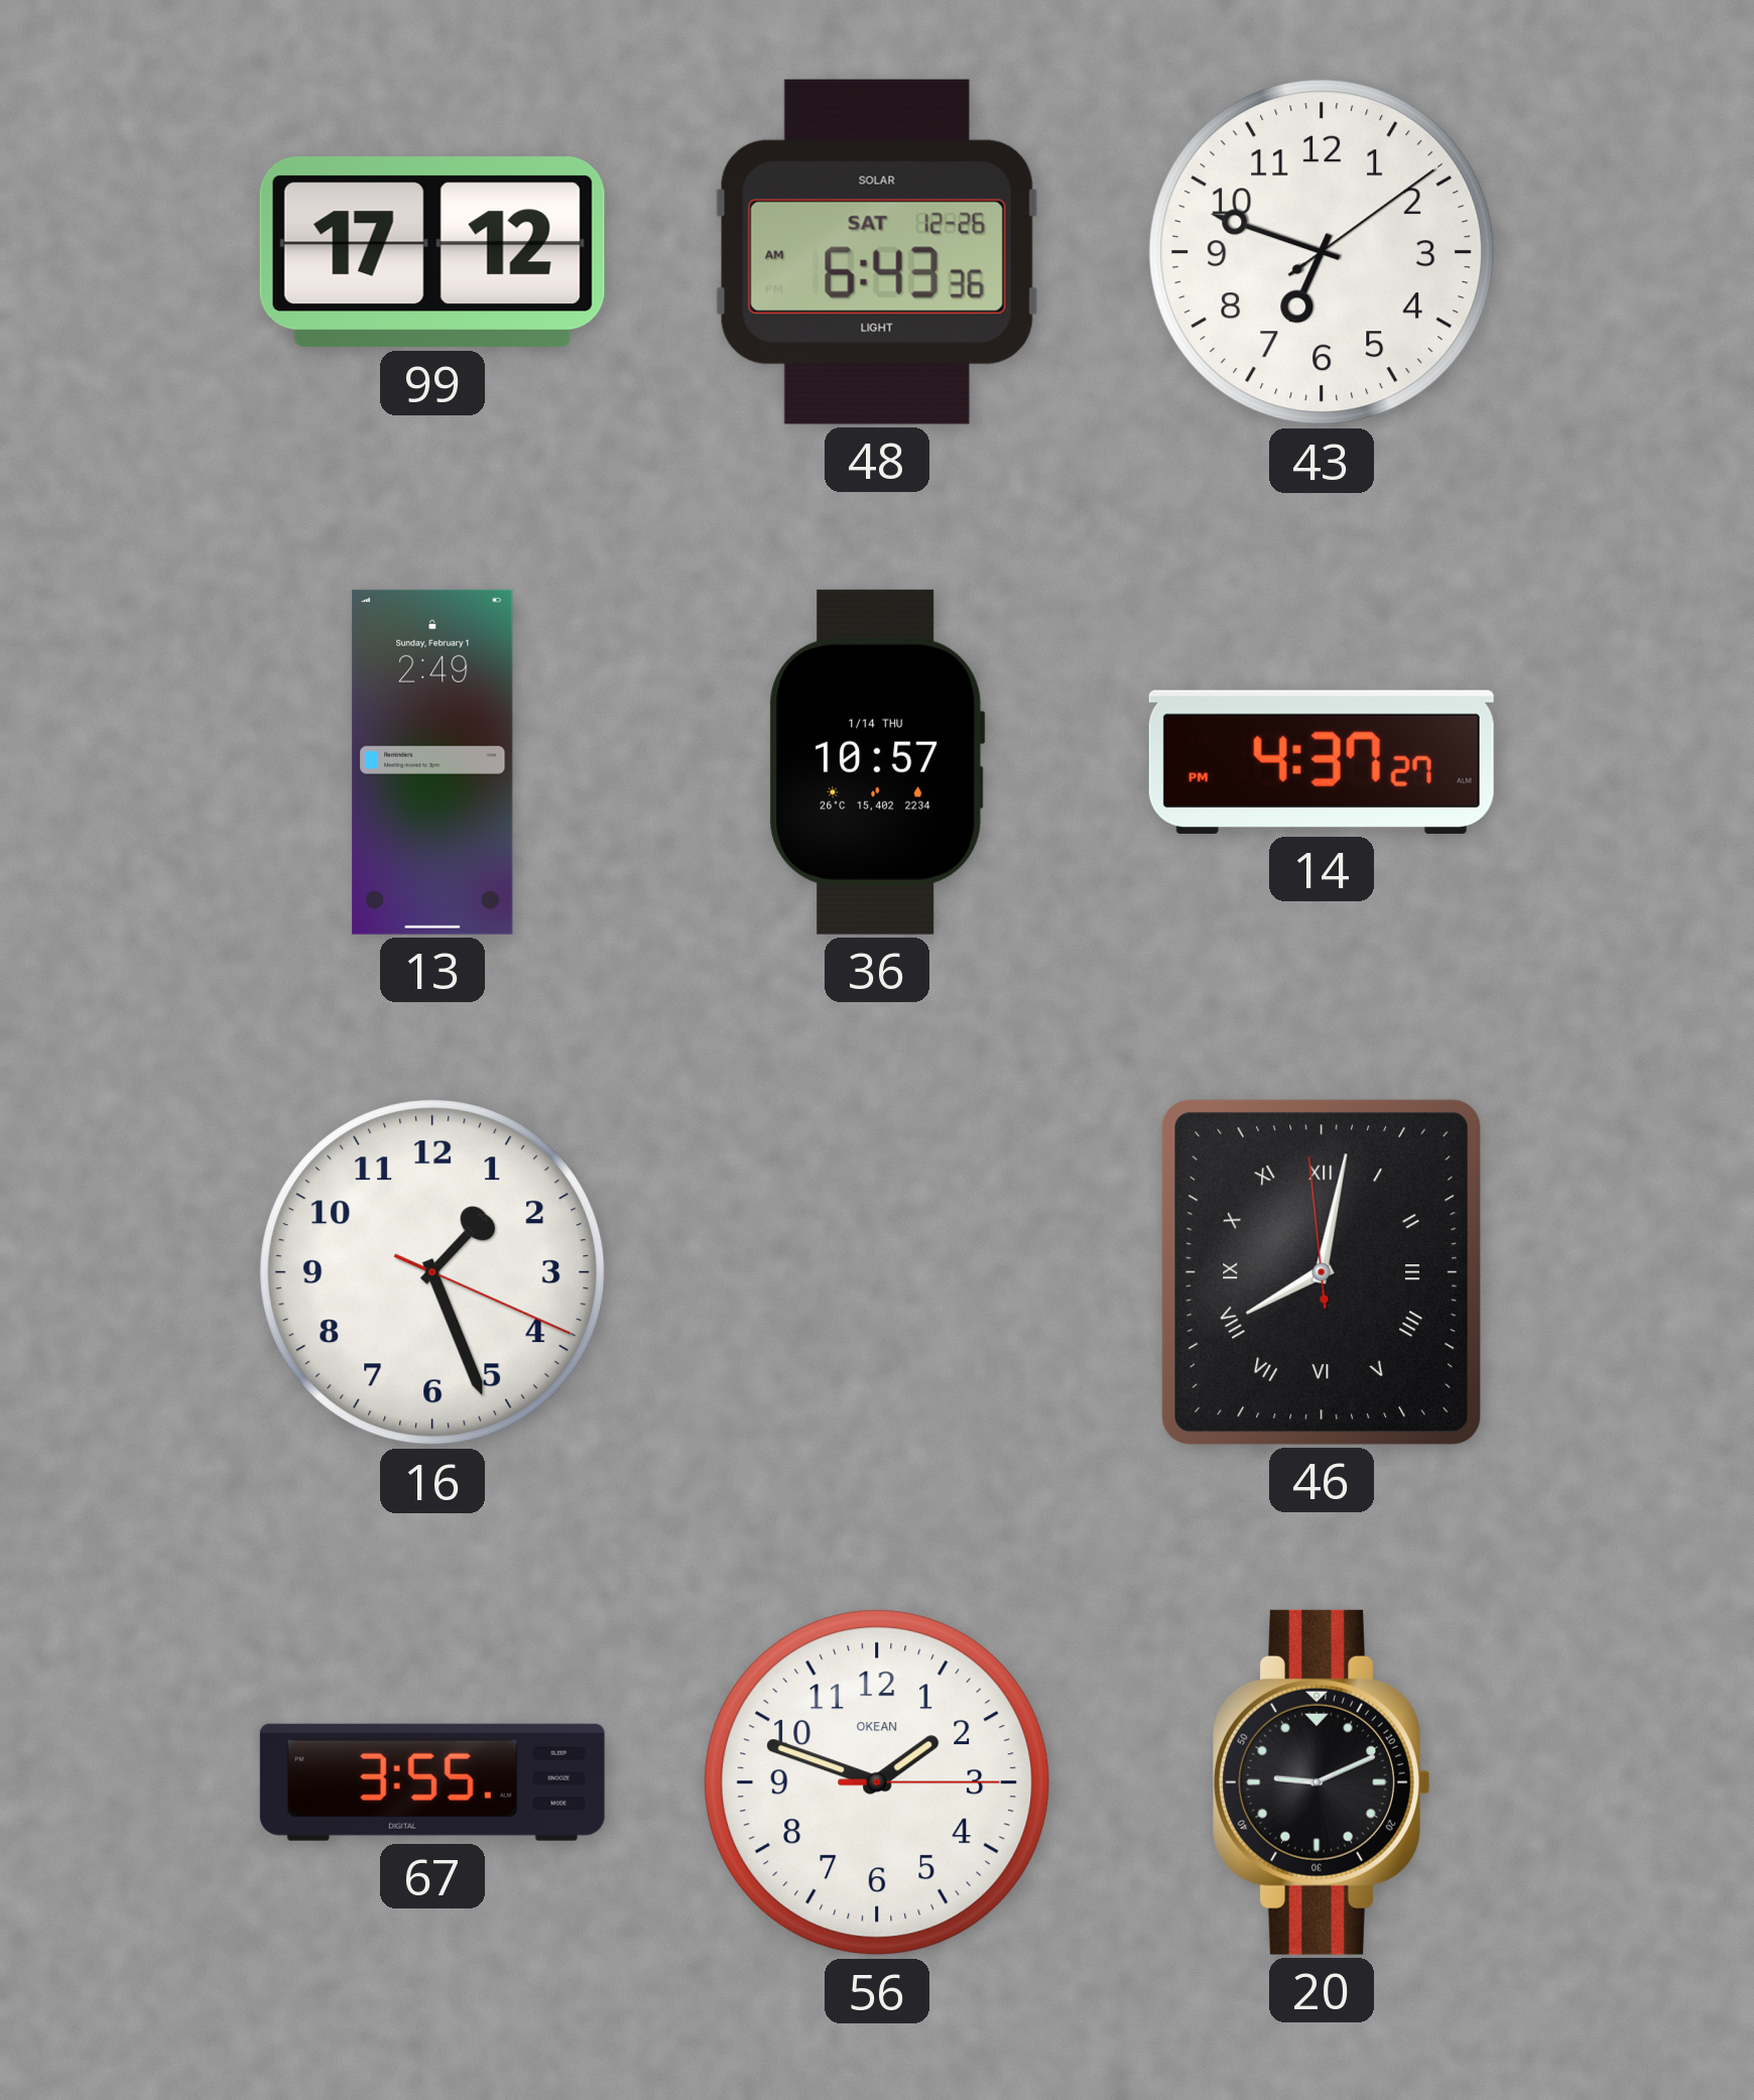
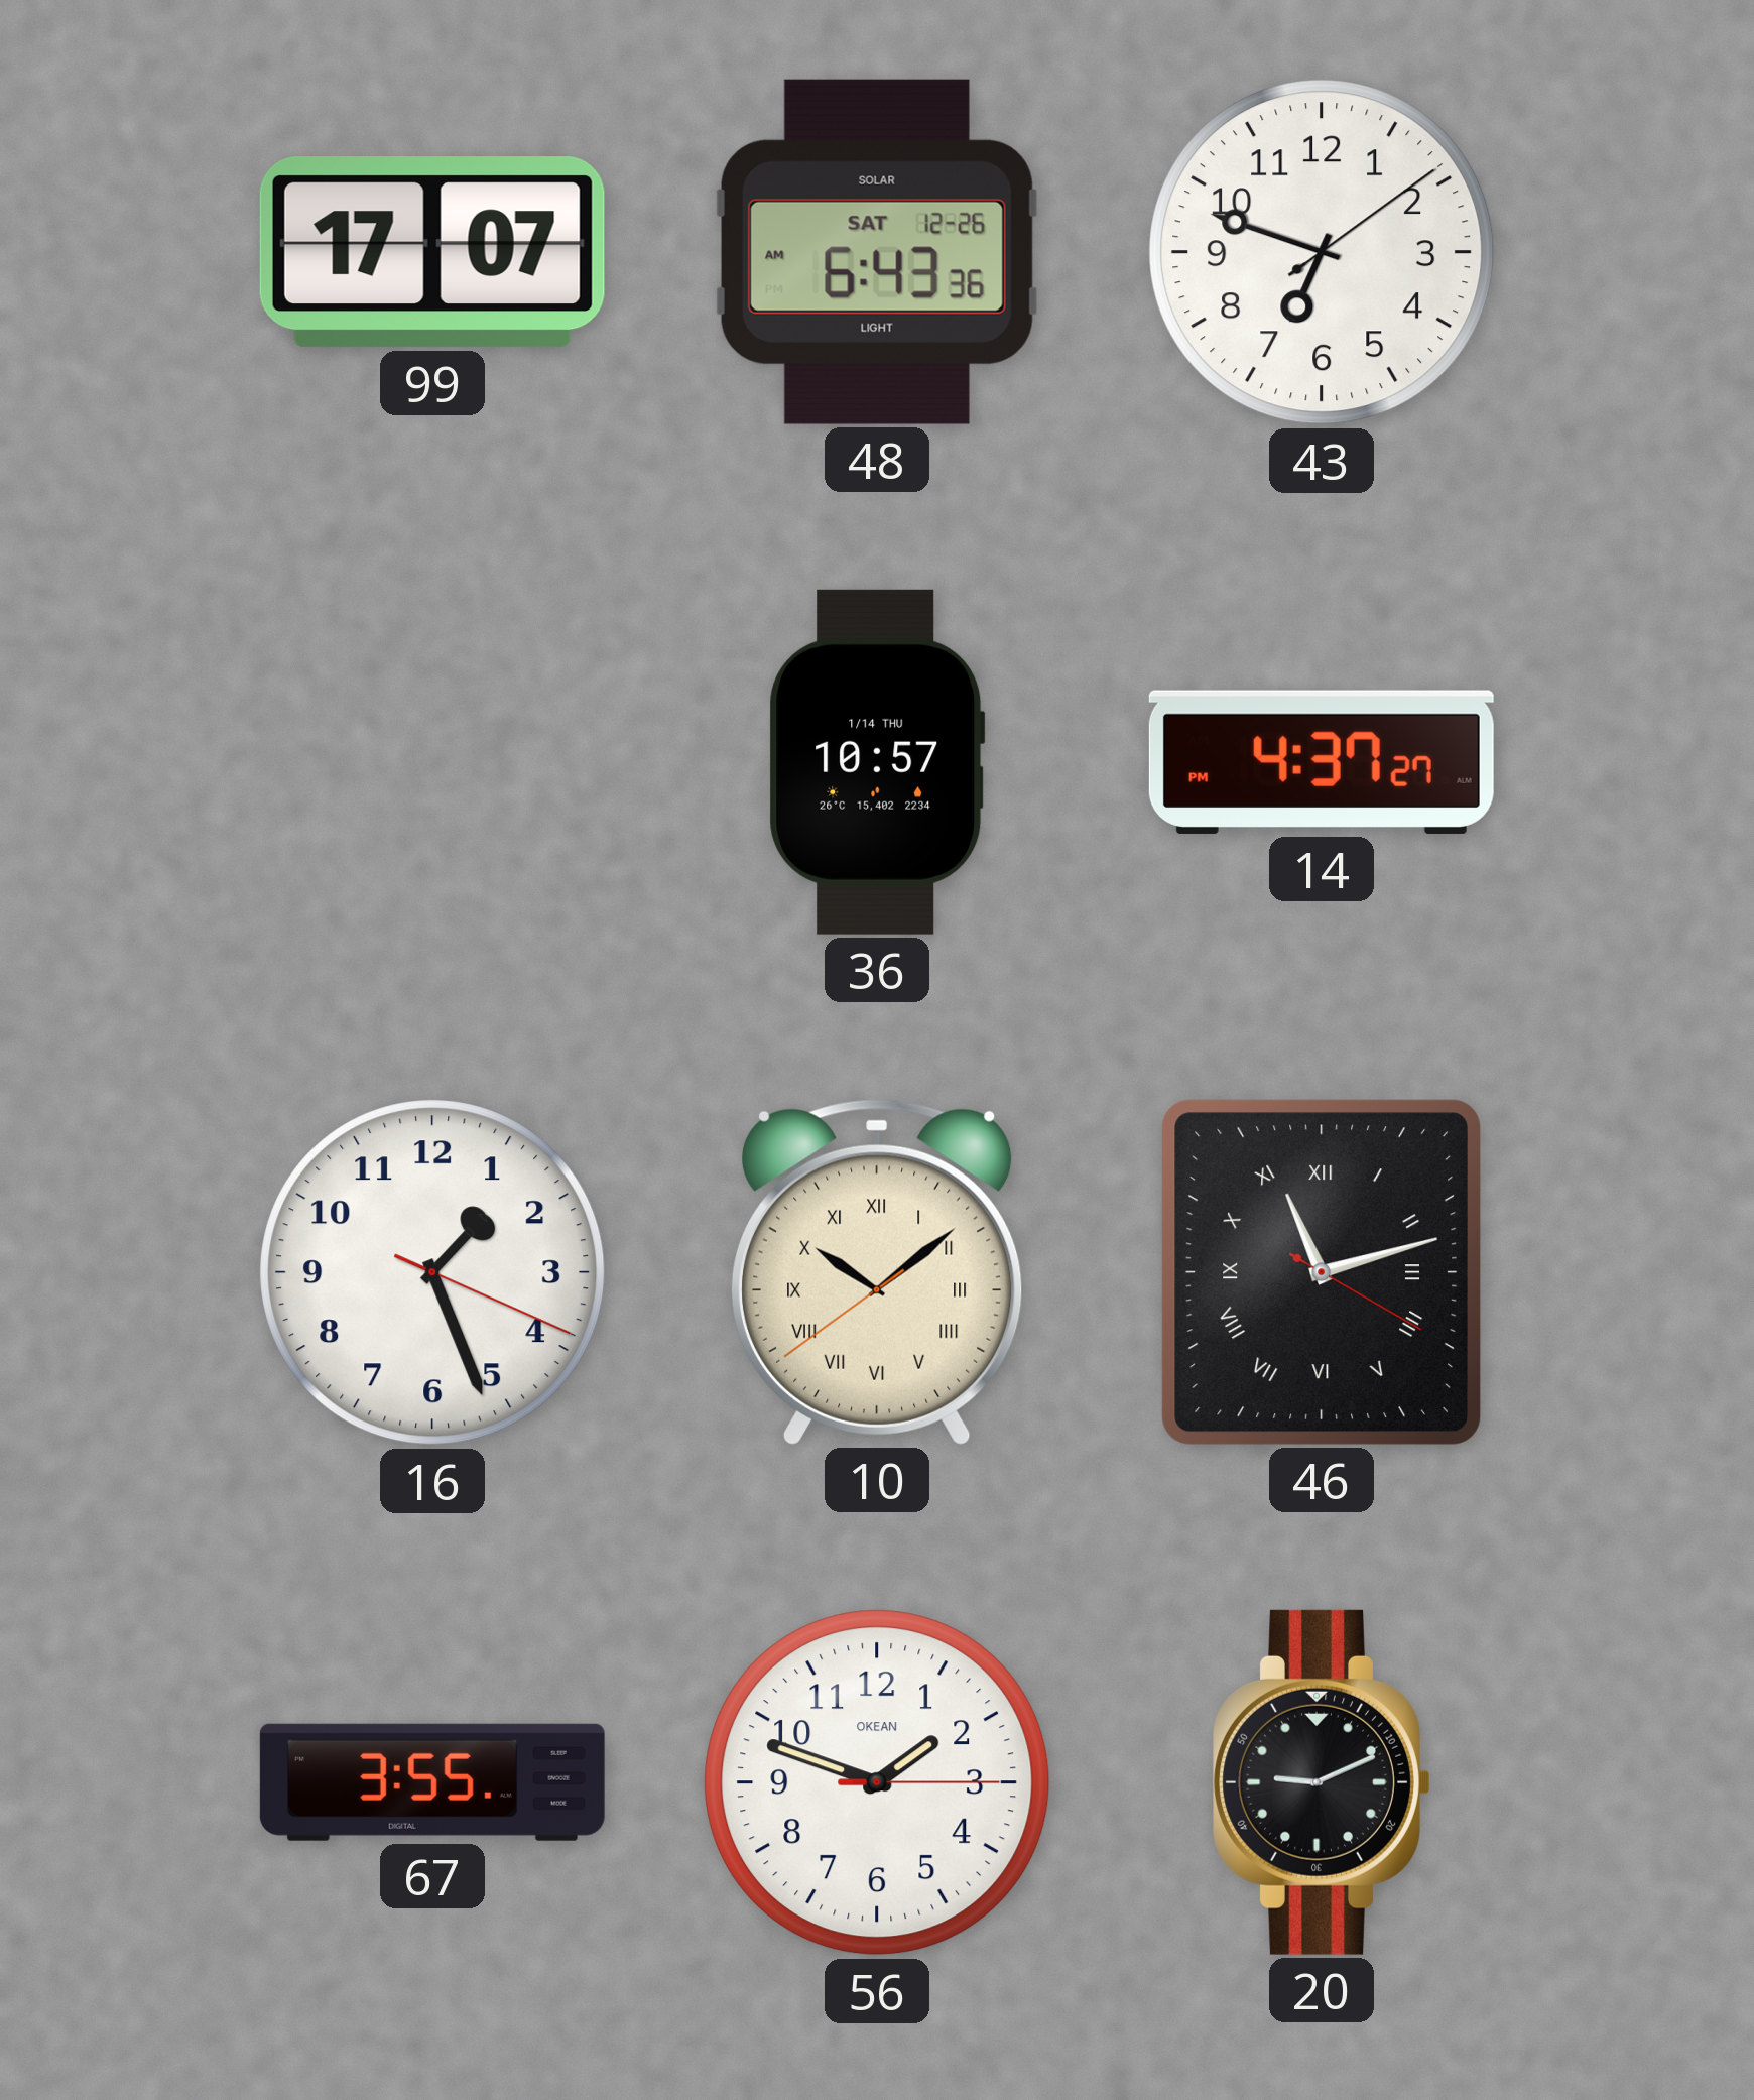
99: 17:12 -> 17:07
13: 2:49 -> none
10: none -> 10:08
46: 8:01 -> 11:12
